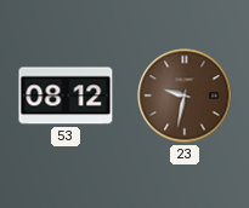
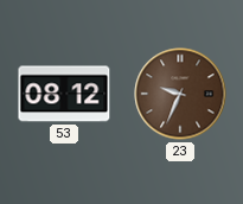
23: 9:32 -> 9:34
